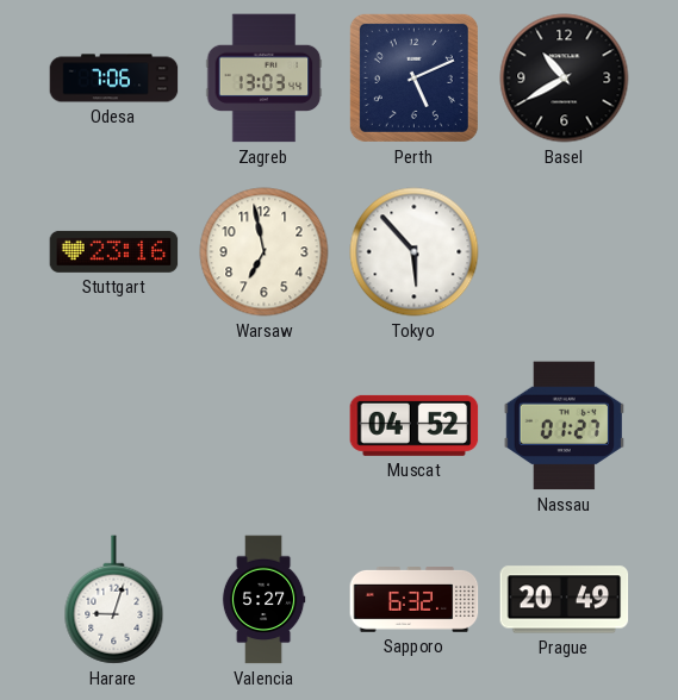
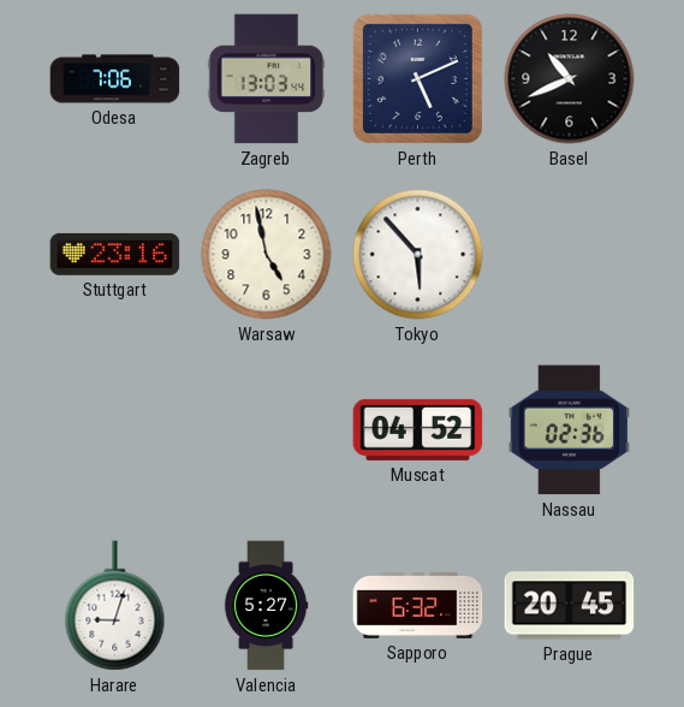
Basel: 10:40 -> 10:41
Warsaw: 6:58 -> 4:58
Nassau: 01:27 -> 02:36
Prague: 20:49 -> 20:45
